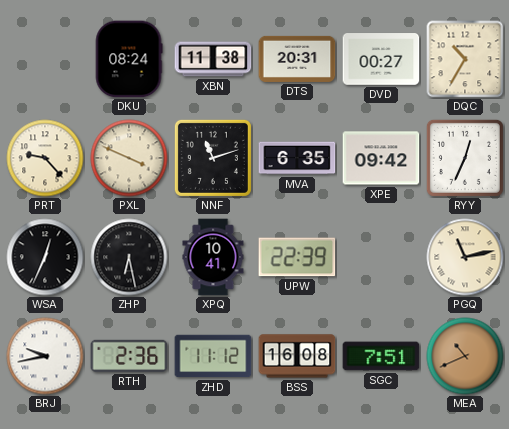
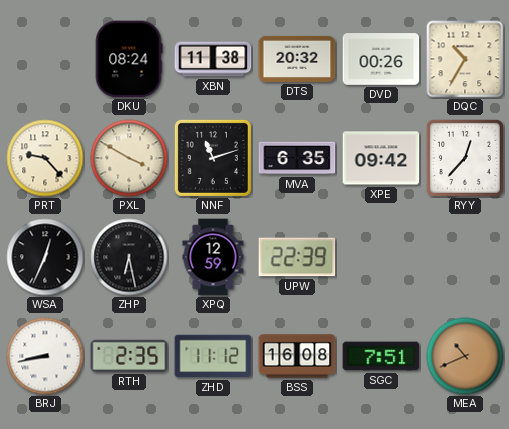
DTS: 20:31 -> 20:32
DVD: 00:27 -> 00:26
PXL: 3:49 -> 3:50
RYY: 12:34 -> 12:37
XPQ: 10:41 -> 12:59
PGQ: 11:13 -> none
BRJ: 9:43 -> 8:43
RTH: 2:36 -> 2:35
